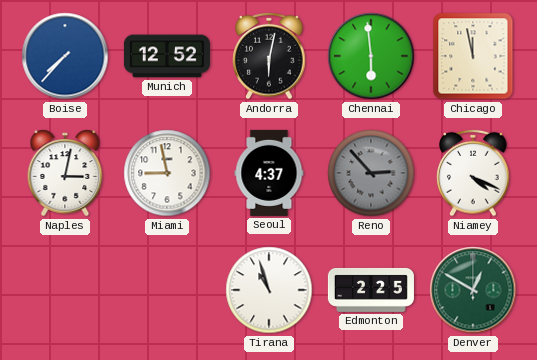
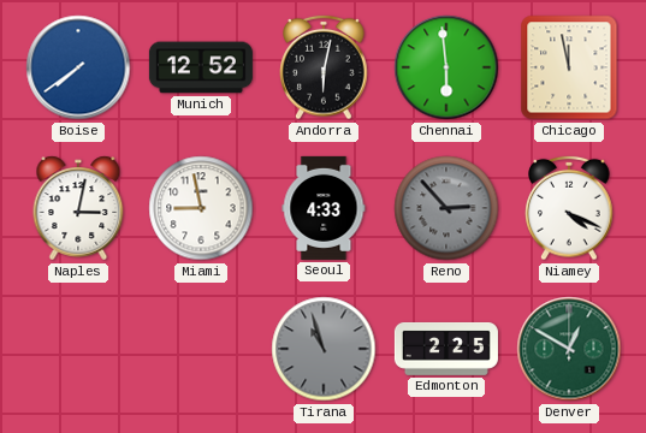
Boise: 7:37 -> 7:39
Seoul: 4:37 -> 4:33
Tirana dial: white -> grey
